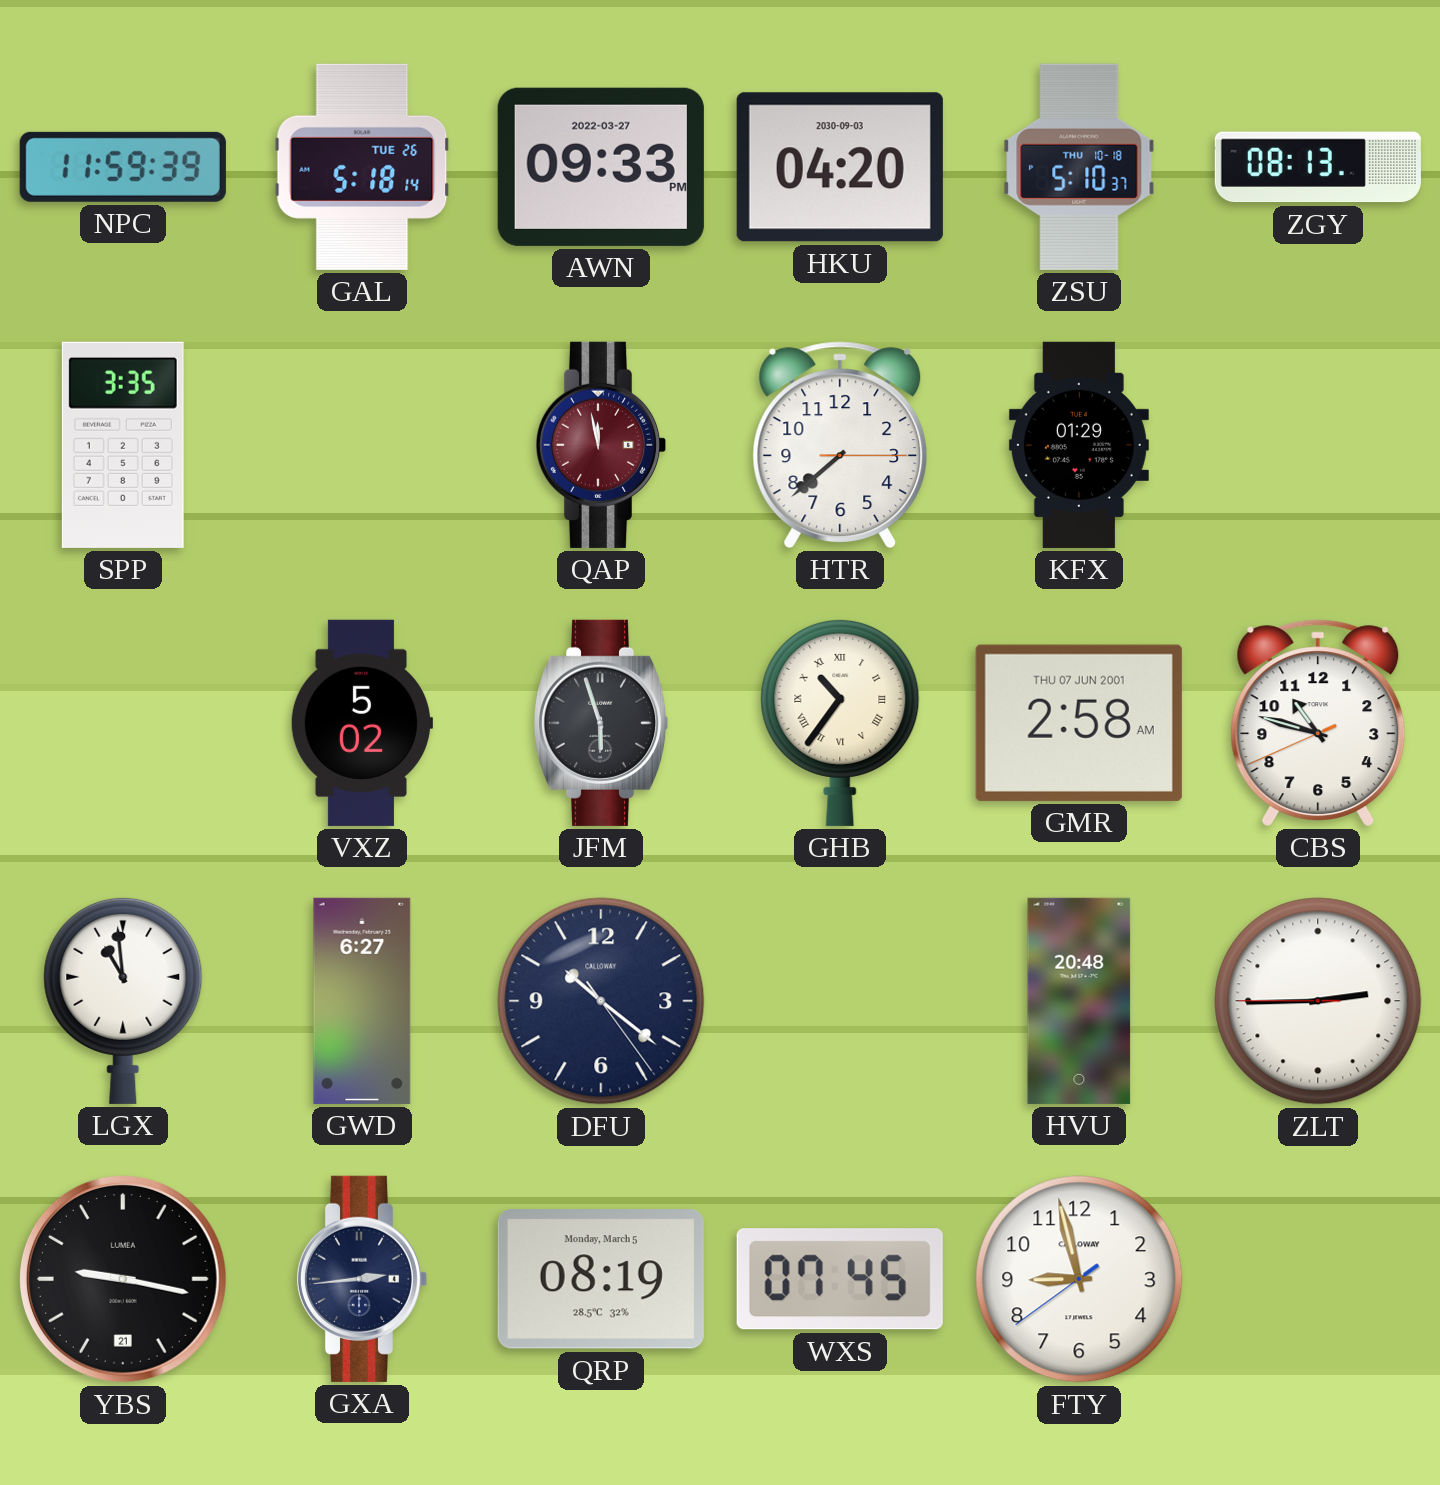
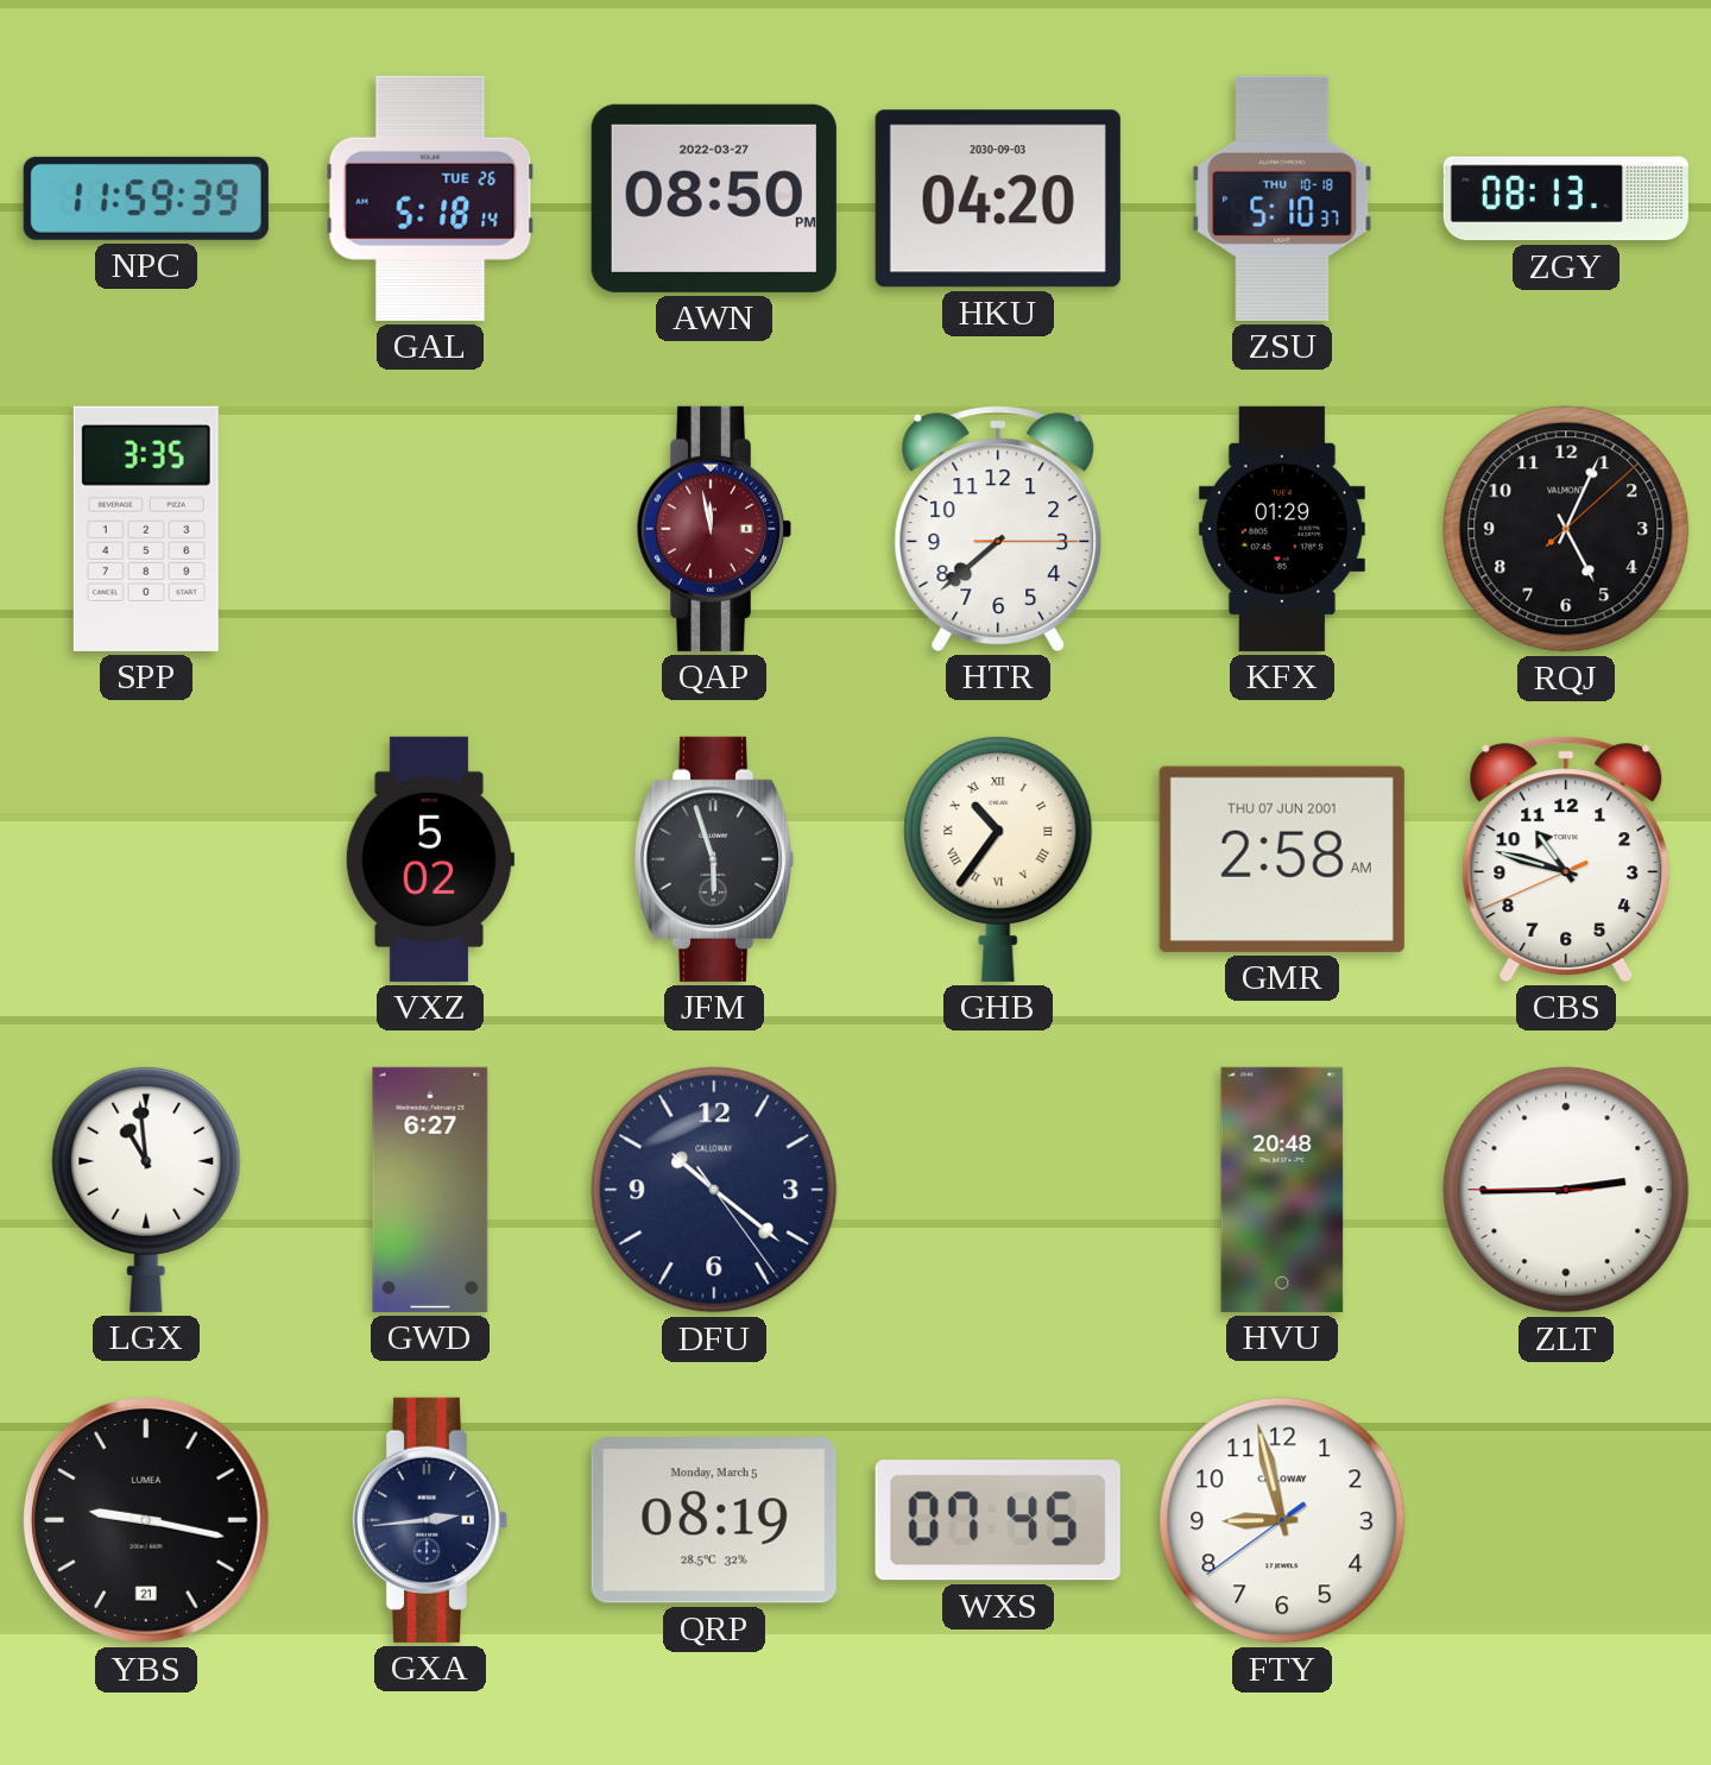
AWN: 09:33 -> 08:50
RQJ: none -> 5:04
